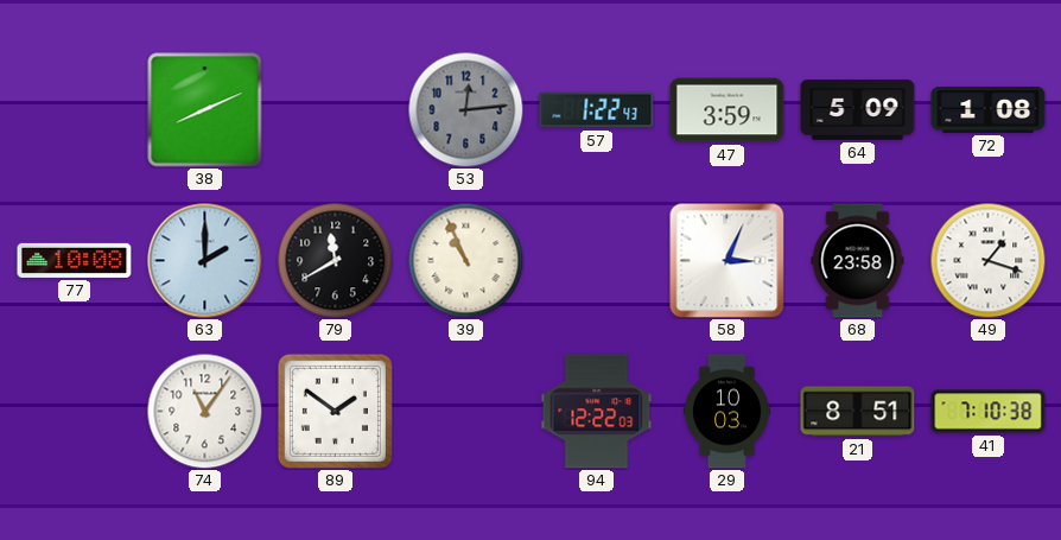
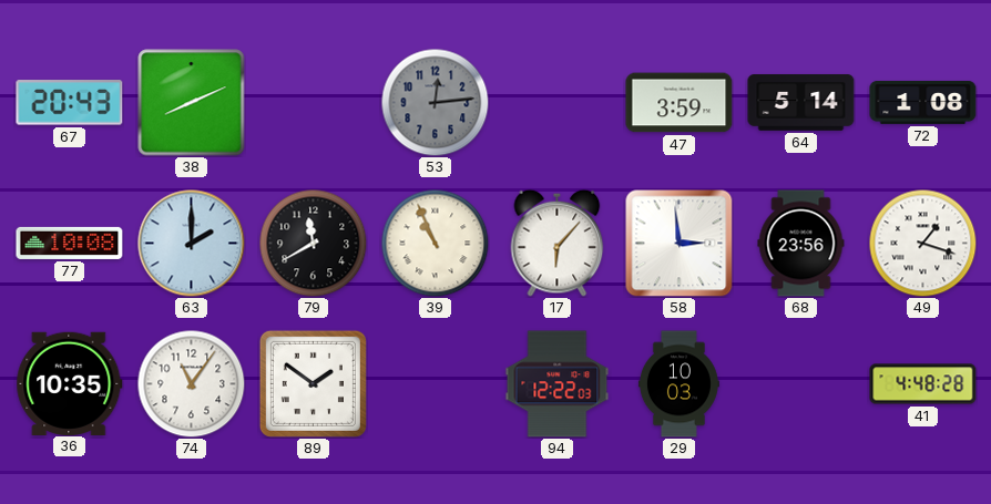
67: none -> 20:43
57: 1:22 -> none
64: 5:09 -> 5:14
17: none -> 6:07
58: 3:04 -> 2:59
68: 23:58 -> 23:56
36: none -> 10:35
21: 8:51 -> none
41: 7:10 -> 4:48
